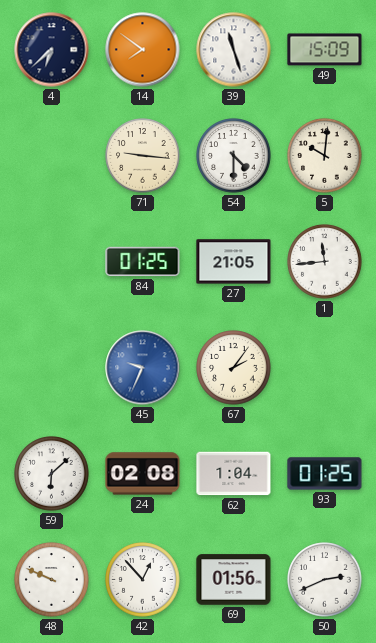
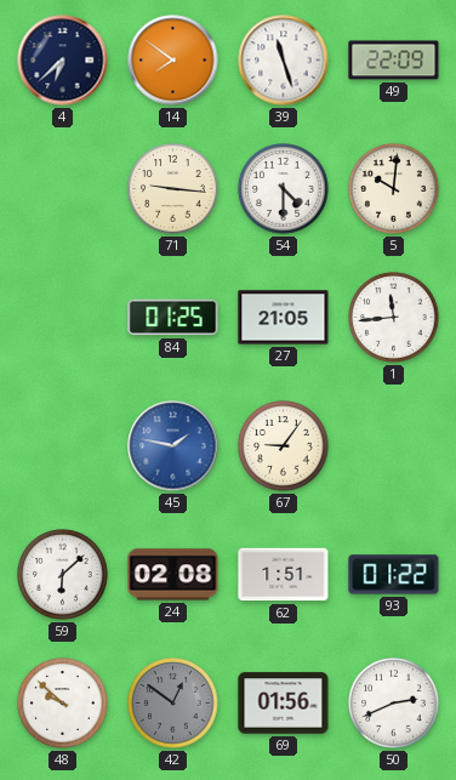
49: 15:09 -> 22:09
45: 9:34 -> 1:47
67: 2:06 -> 9:06
62: 1:04 -> 1:51
93: 01:25 -> 01:22
48: 9:49 -> 9:52
42: 12:53 -> 12:51
42 dial: white -> grey
